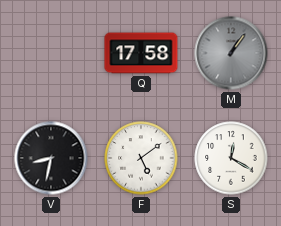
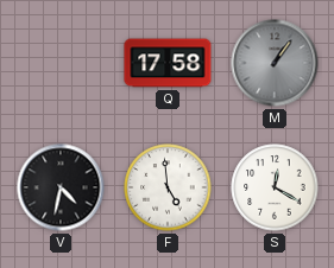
V: 8:32 -> 4:32
F: 5:09 -> 4:59
